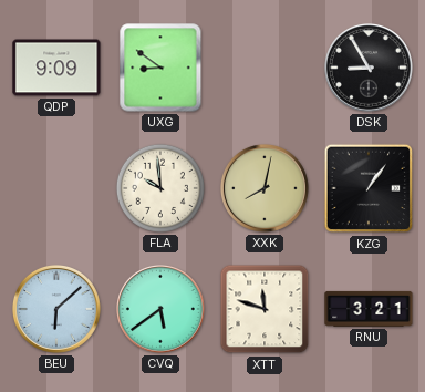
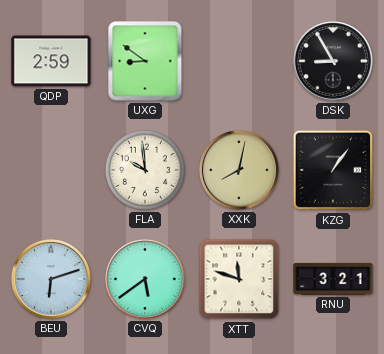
QDP: 9:09 -> 2:59
BEU: 6:08 -> 6:12
